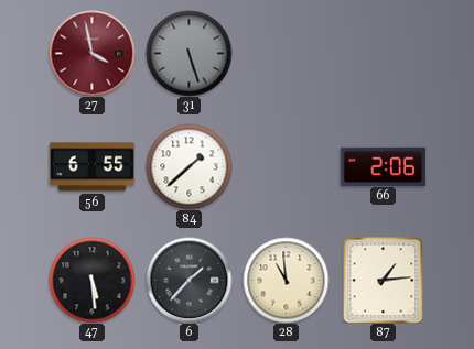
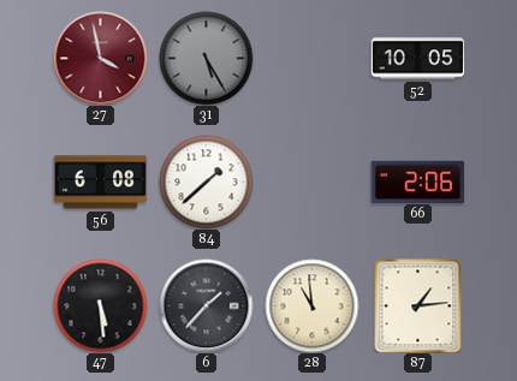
31: 5:27 -> 5:25
52: none -> 10:05
56: 6:55 -> 6:08
